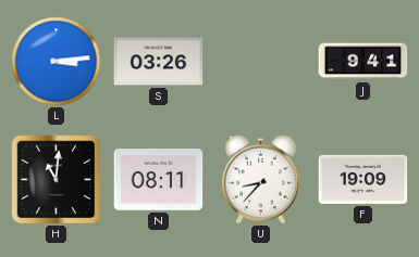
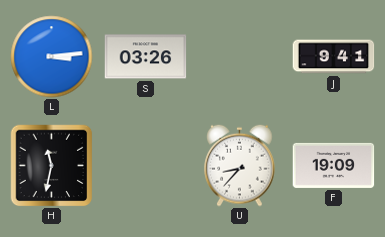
H: 11:01 -> 11:32
N: 08:11 -> none
